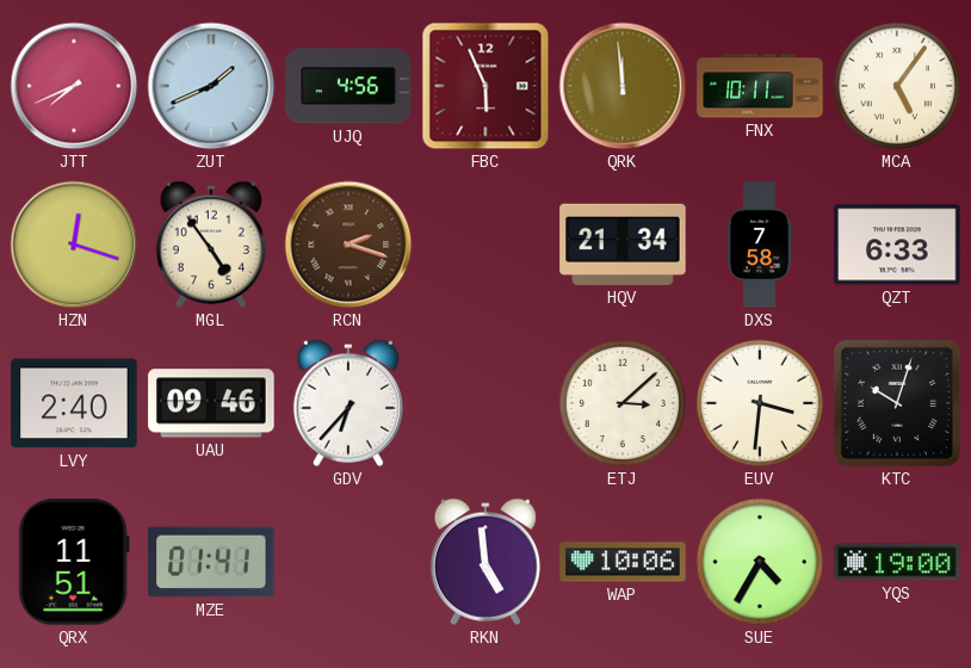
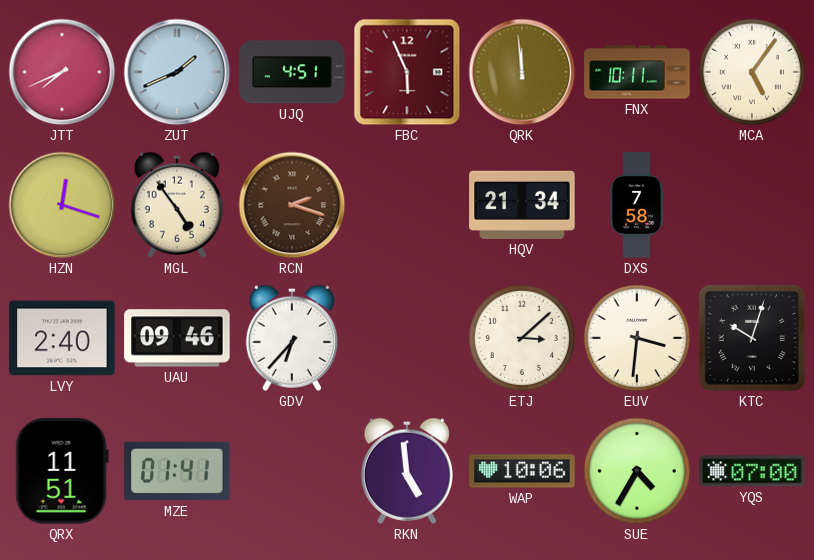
UJQ: 4:56 -> 4:51
QZT: 6:33 -> none
YQS: 19:00 -> 07:00
